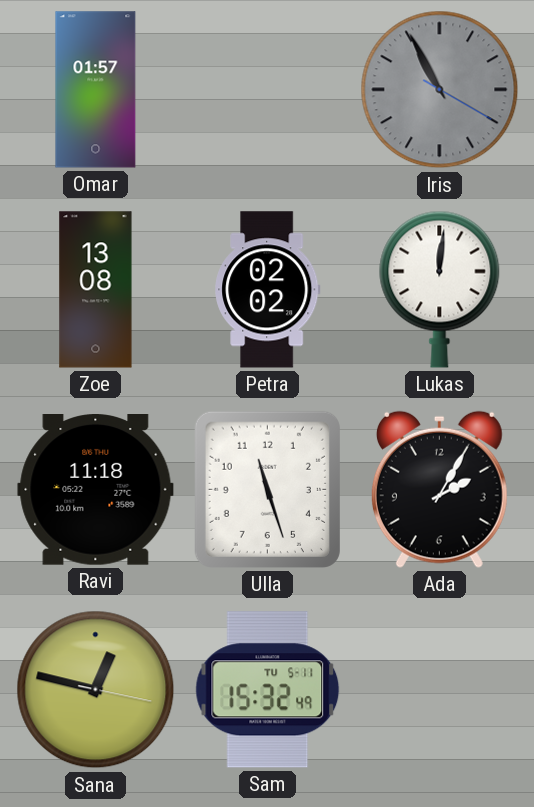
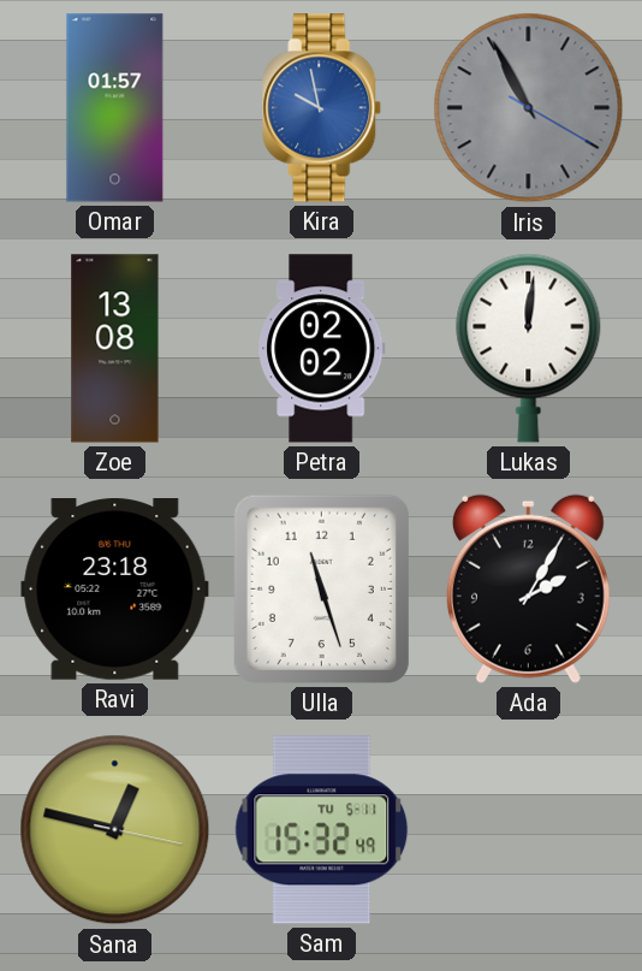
Kira: none -> 9:58
Ravi: 11:18 -> 23:18
